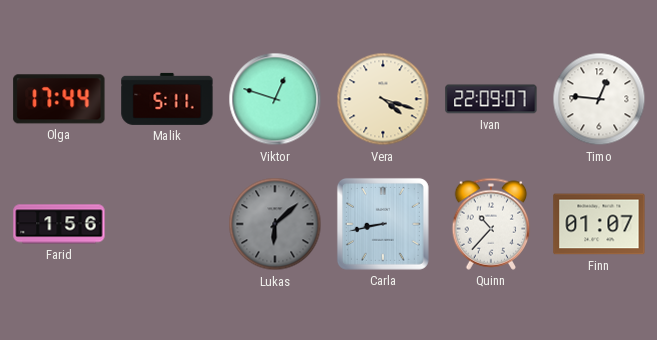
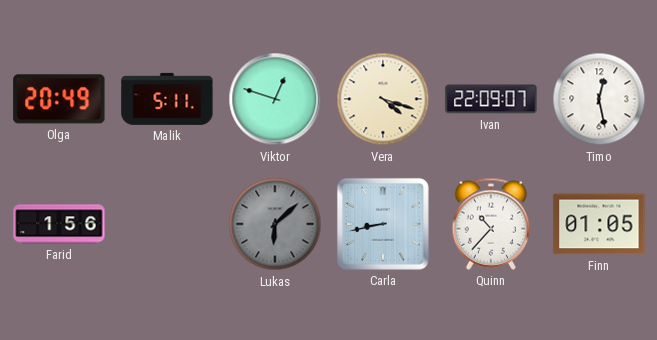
Olga: 17:44 -> 20:49
Timo: 12:46 -> 12:28
Finn: 01:07 -> 01:05
